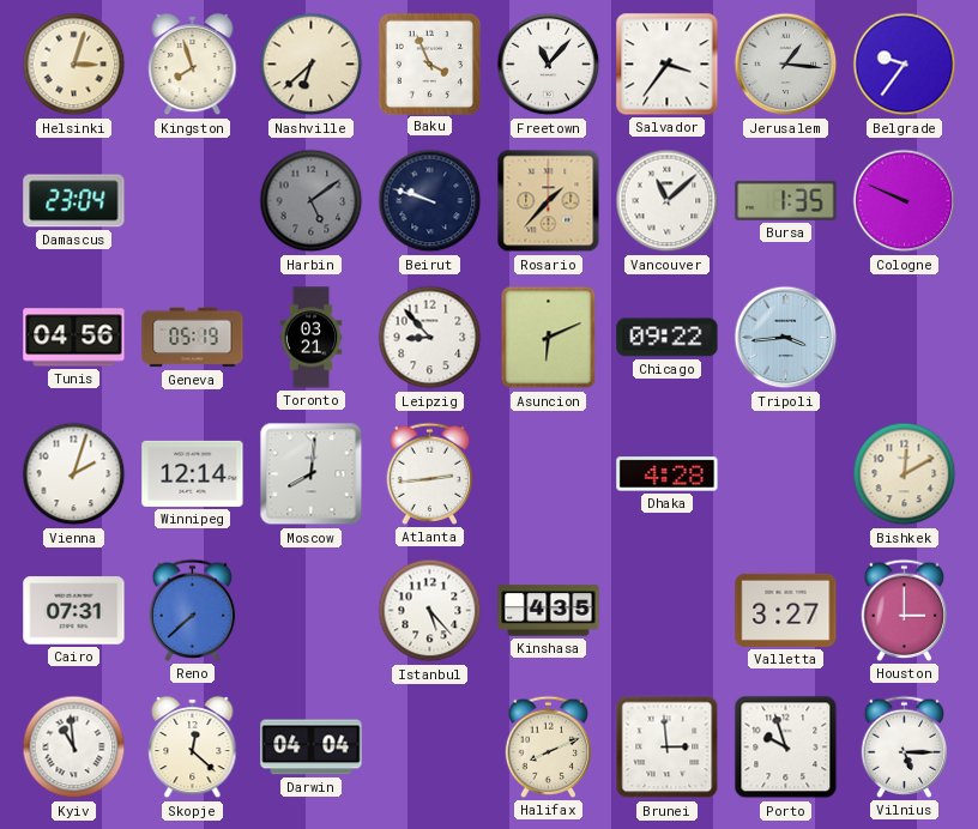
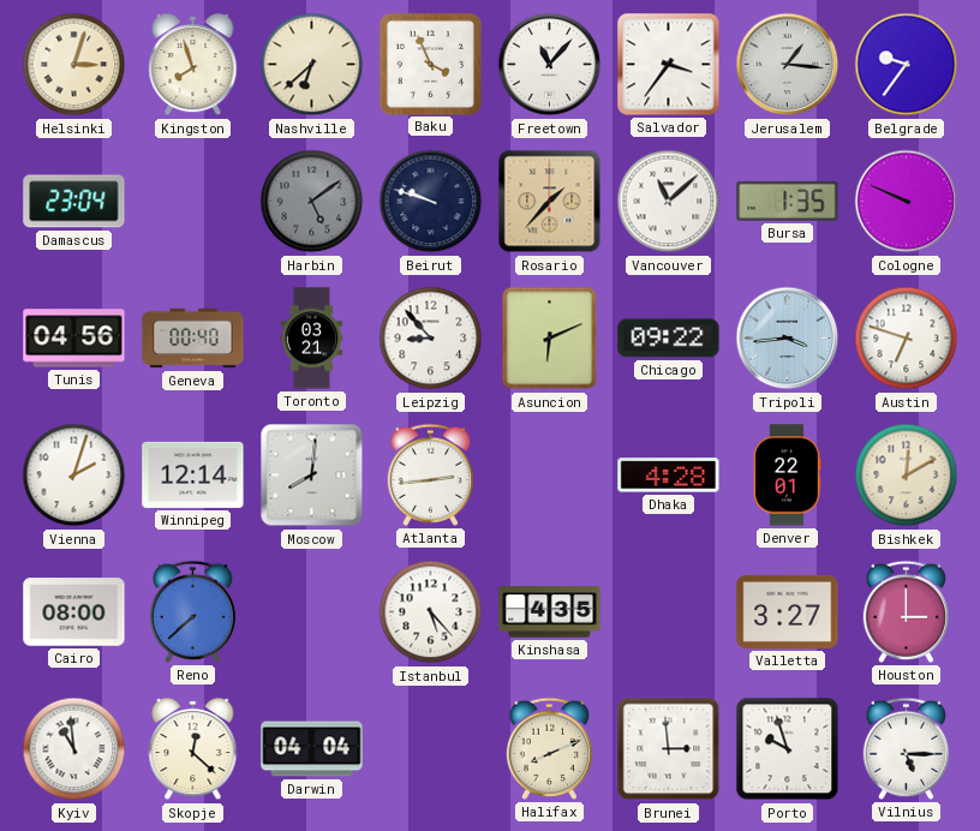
Geneva: 05:19 -> 00:40
Austin: none -> 6:48
Denver: none -> 22:01
Cairo: 07:31 -> 08:00
